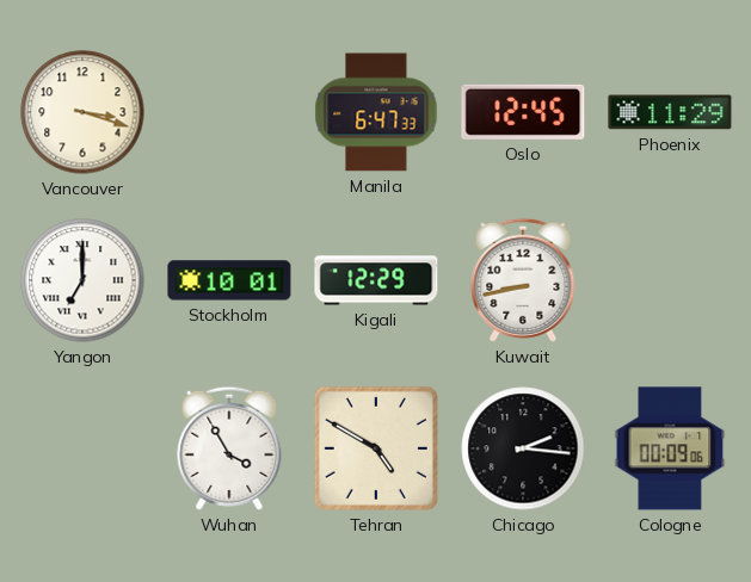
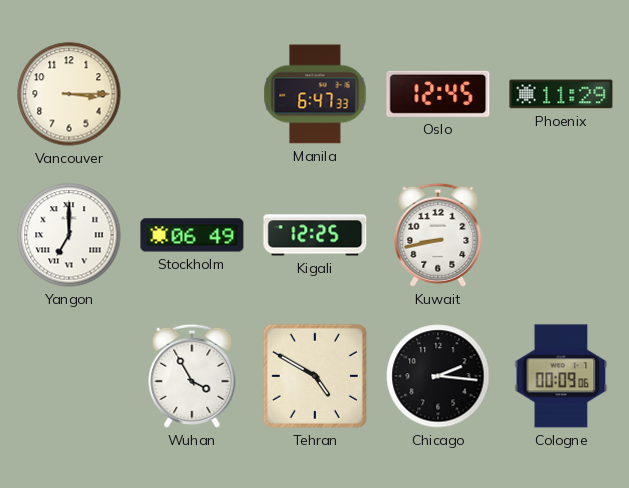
Vancouver: 3:18 -> 3:15
Stockholm: 10:01 -> 06:49
Kigali: 12:29 -> 12:25
